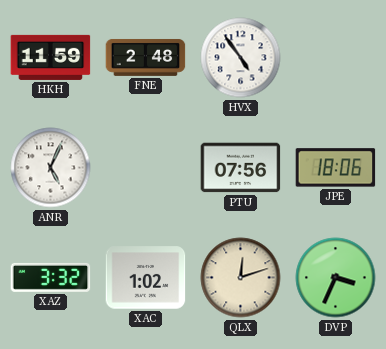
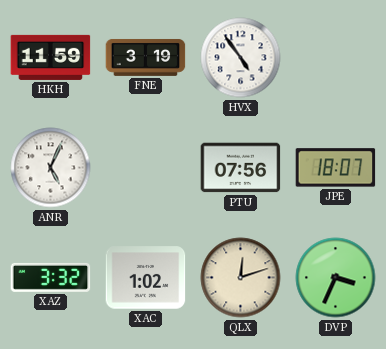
FNE: 2:48 -> 3:19
JPE: 18:06 -> 18:07
